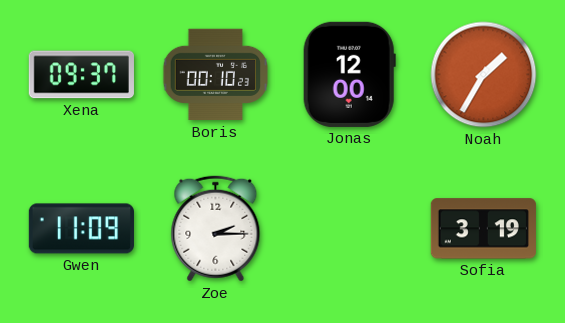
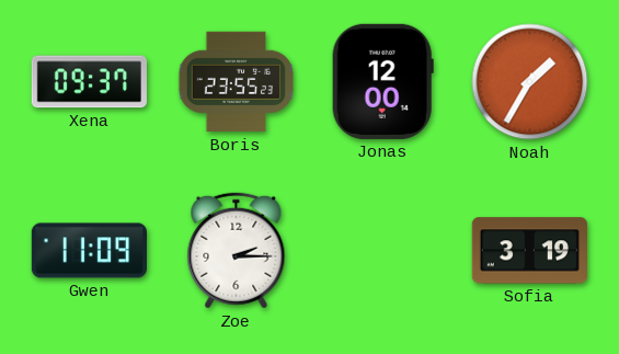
Boris: 00:10 -> 23:55
